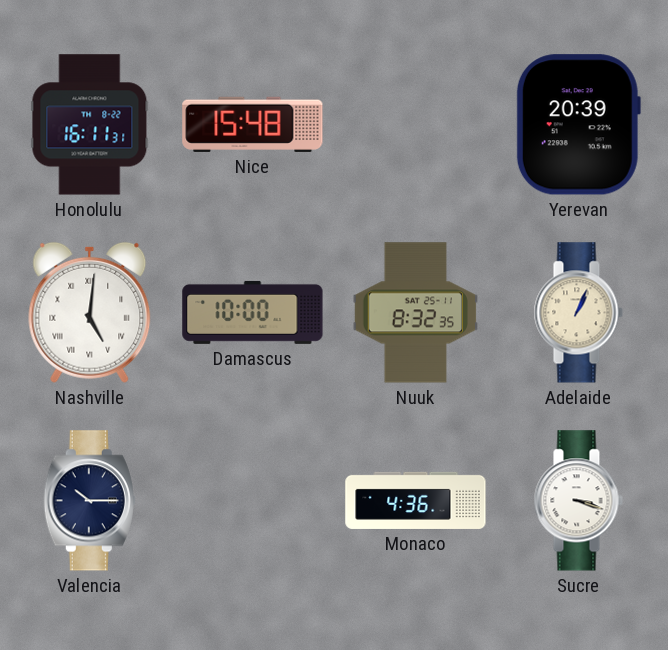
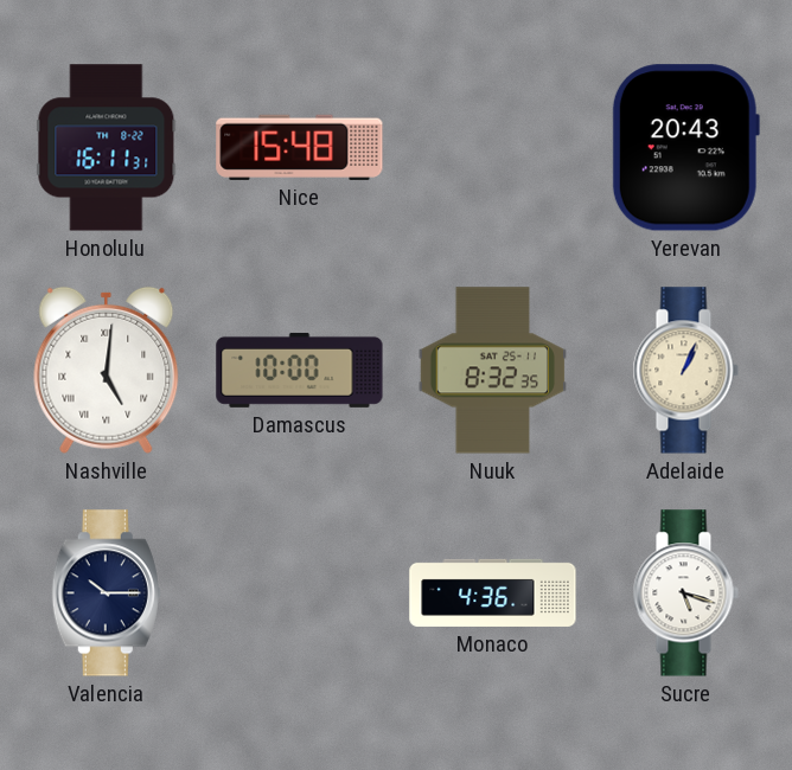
Yerevan: 20:39 -> 20:43
Sucre: 3:18 -> 5:18
